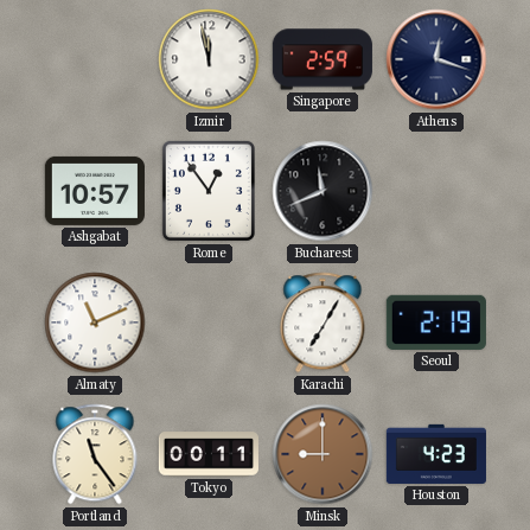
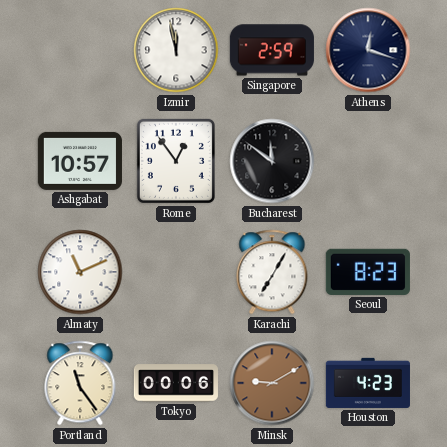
Bucharest: 11:41 -> 11:51
Seoul: 2:19 -> 8:23
Tokyo: 00:11 -> 00:06
Minsk: 9:00 -> 9:10
